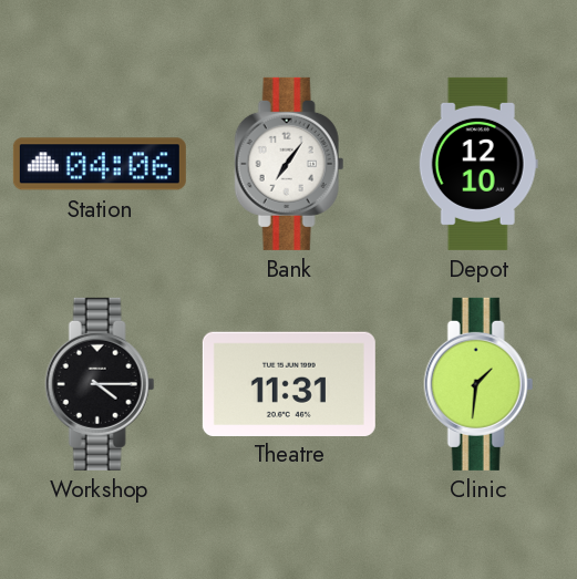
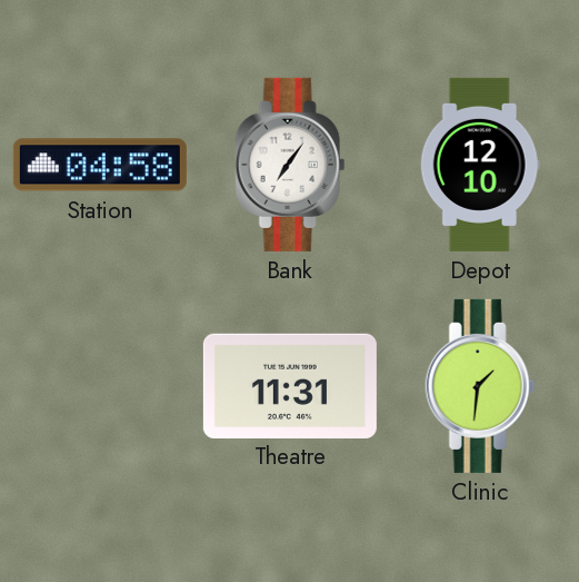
Station: 04:06 -> 04:58
Workshop: 4:15 -> none
